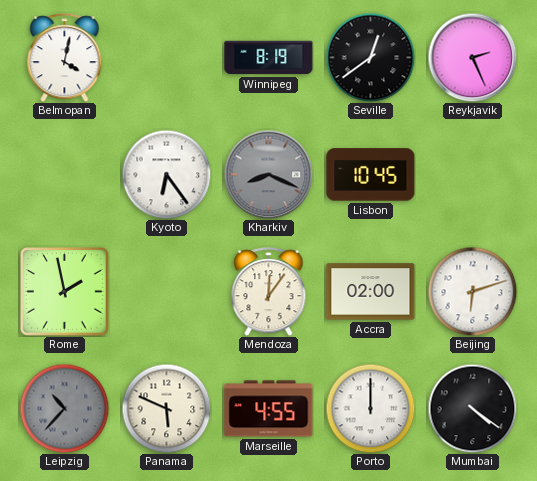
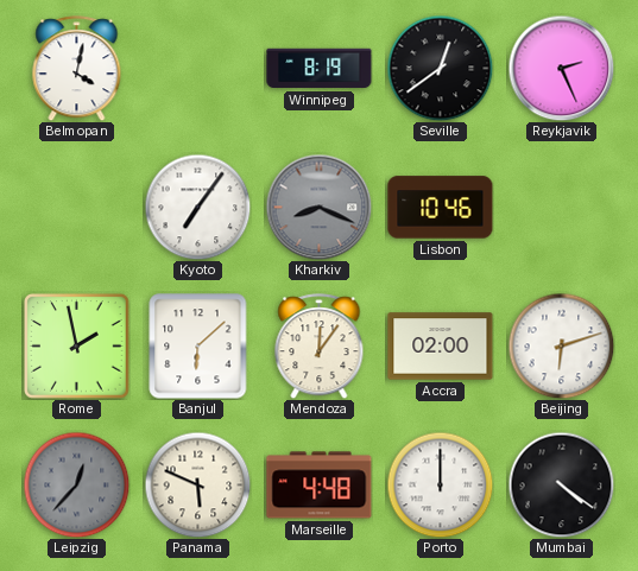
Kyoto: 6:24 -> 7:06
Lisbon: 10:45 -> 10:46
Banjul: none -> 6:08
Leipzig: 10:37 -> 12:37
Marseille: 4:55 -> 4:48
